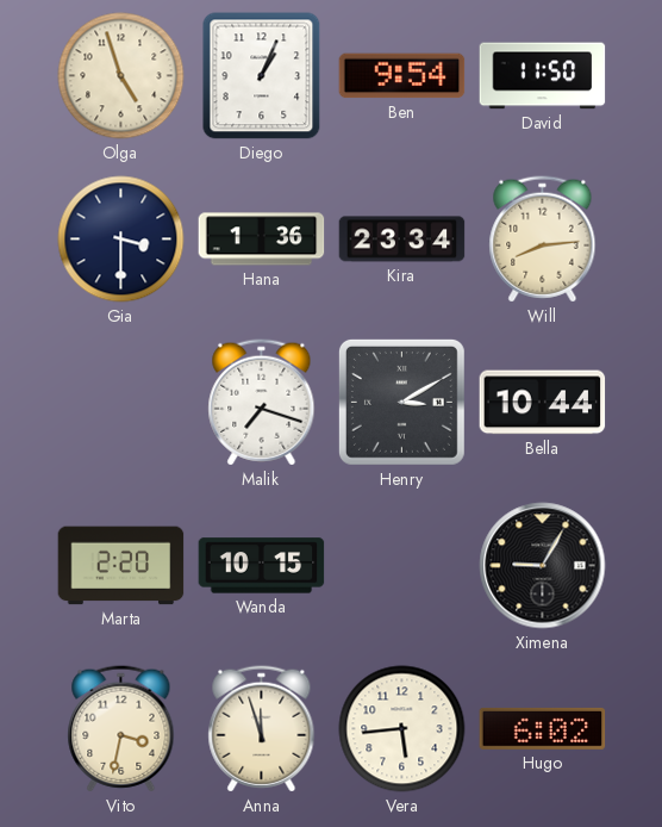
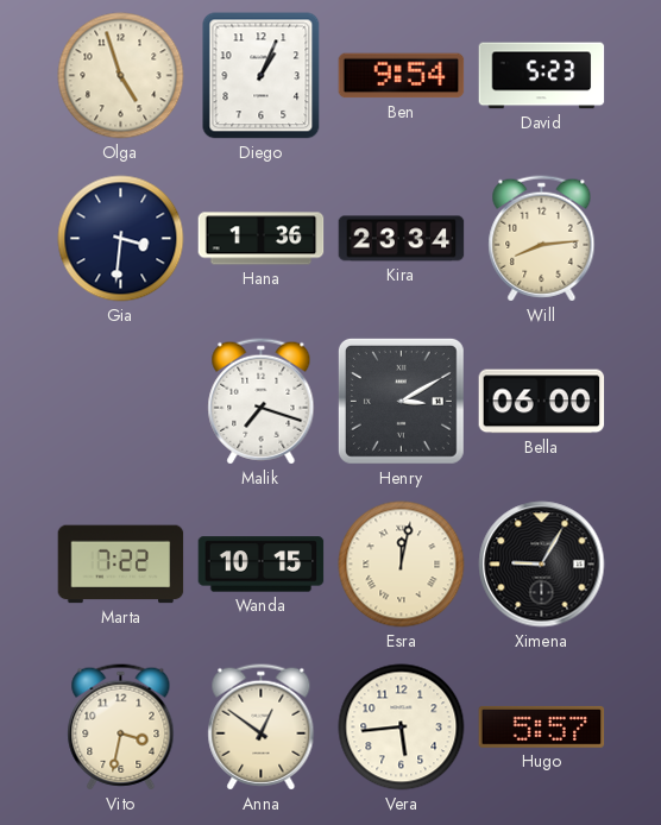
David: 11:50 -> 5:23
Gia: 3:30 -> 3:31
Bella: 10:44 -> 06:00
Marta: 2:20 -> 7:22
Esra: none -> 12:02
Anna: 11:57 -> 12:51
Hugo: 6:02 -> 5:57
